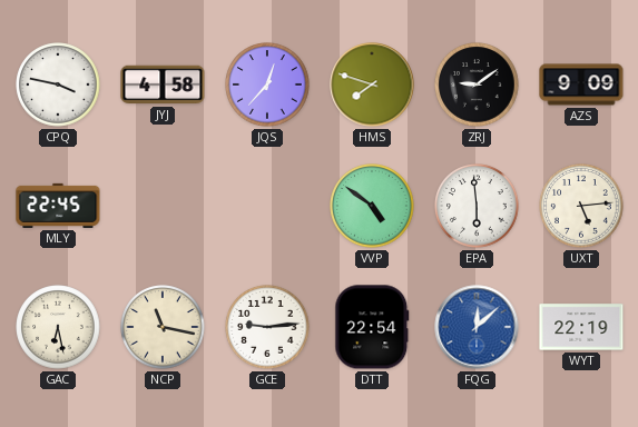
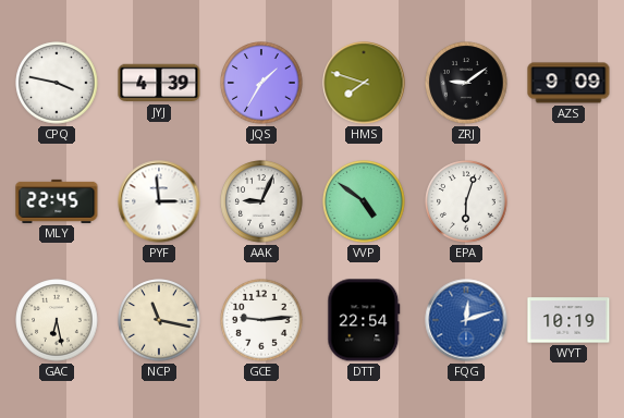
JYJ: 4:58 -> 4:39
JQS: 12:37 -> 1:35
PYF: none -> 2:59
AAK: none -> 9:04
EPA: 5:59 -> 6:03
UXT: 5:14 -> none
FQG: 12:08 -> 12:12
WYT: 22:19 -> 10:19
